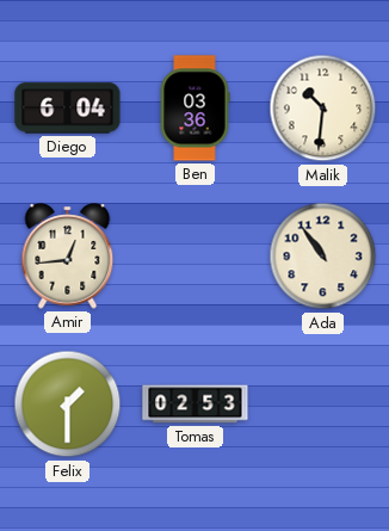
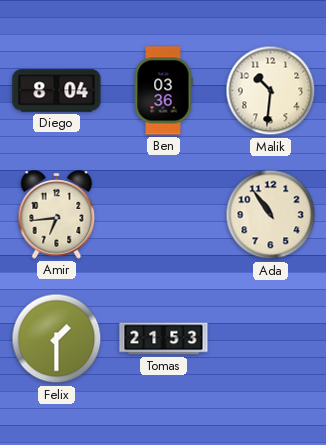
Diego: 6:04 -> 8:04
Amir: 12:44 -> 6:44
Tomas: 02:53 -> 21:53
